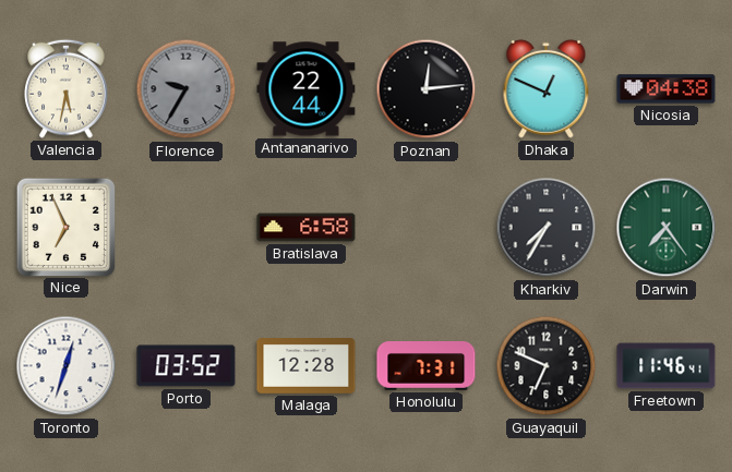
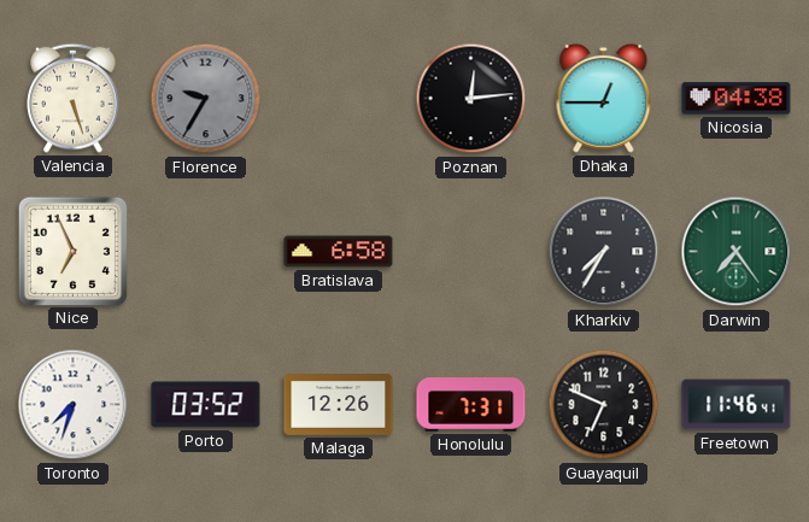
Valencia: 5:32 -> 5:27
Antananarivo: 22:44 -> none
Dhaka: 12:49 -> 12:45
Toronto: 12:33 -> 7:33
Malaga: 12:28 -> 12:26
